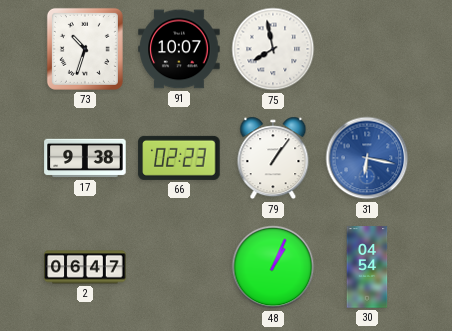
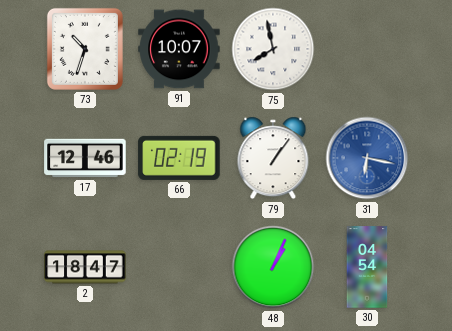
17: 9:38 -> 12:46
66: 02:23 -> 02:19
2: 06:47 -> 18:47
